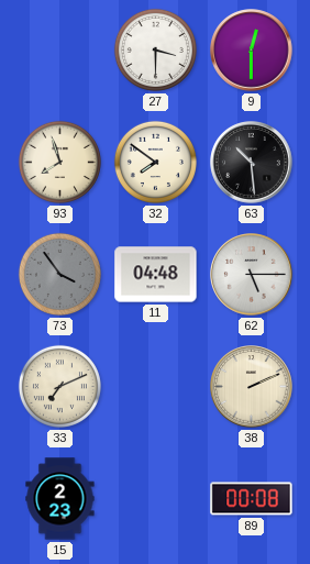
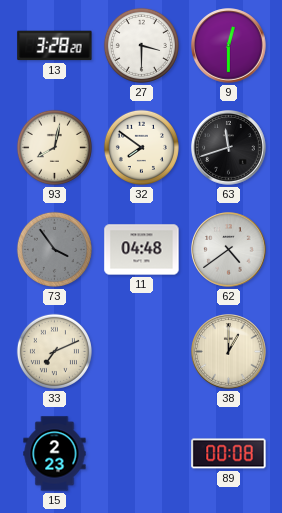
13: none -> 3:28
93: 7:57 -> 8:02
63: 10:29 -> 11:42
62: 5:15 -> 4:39
38: 2:11 -> 1:00
